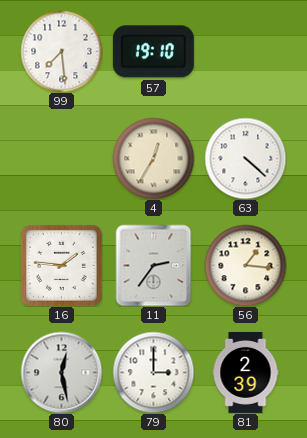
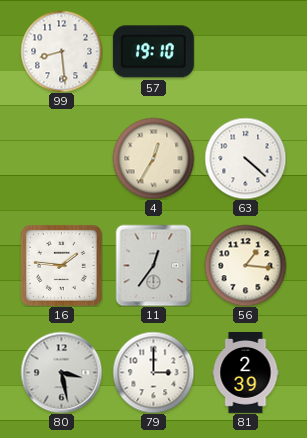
99: 7:29 -> 8:29
11: 2:36 -> 12:36
80: 12:28 -> 3:28
